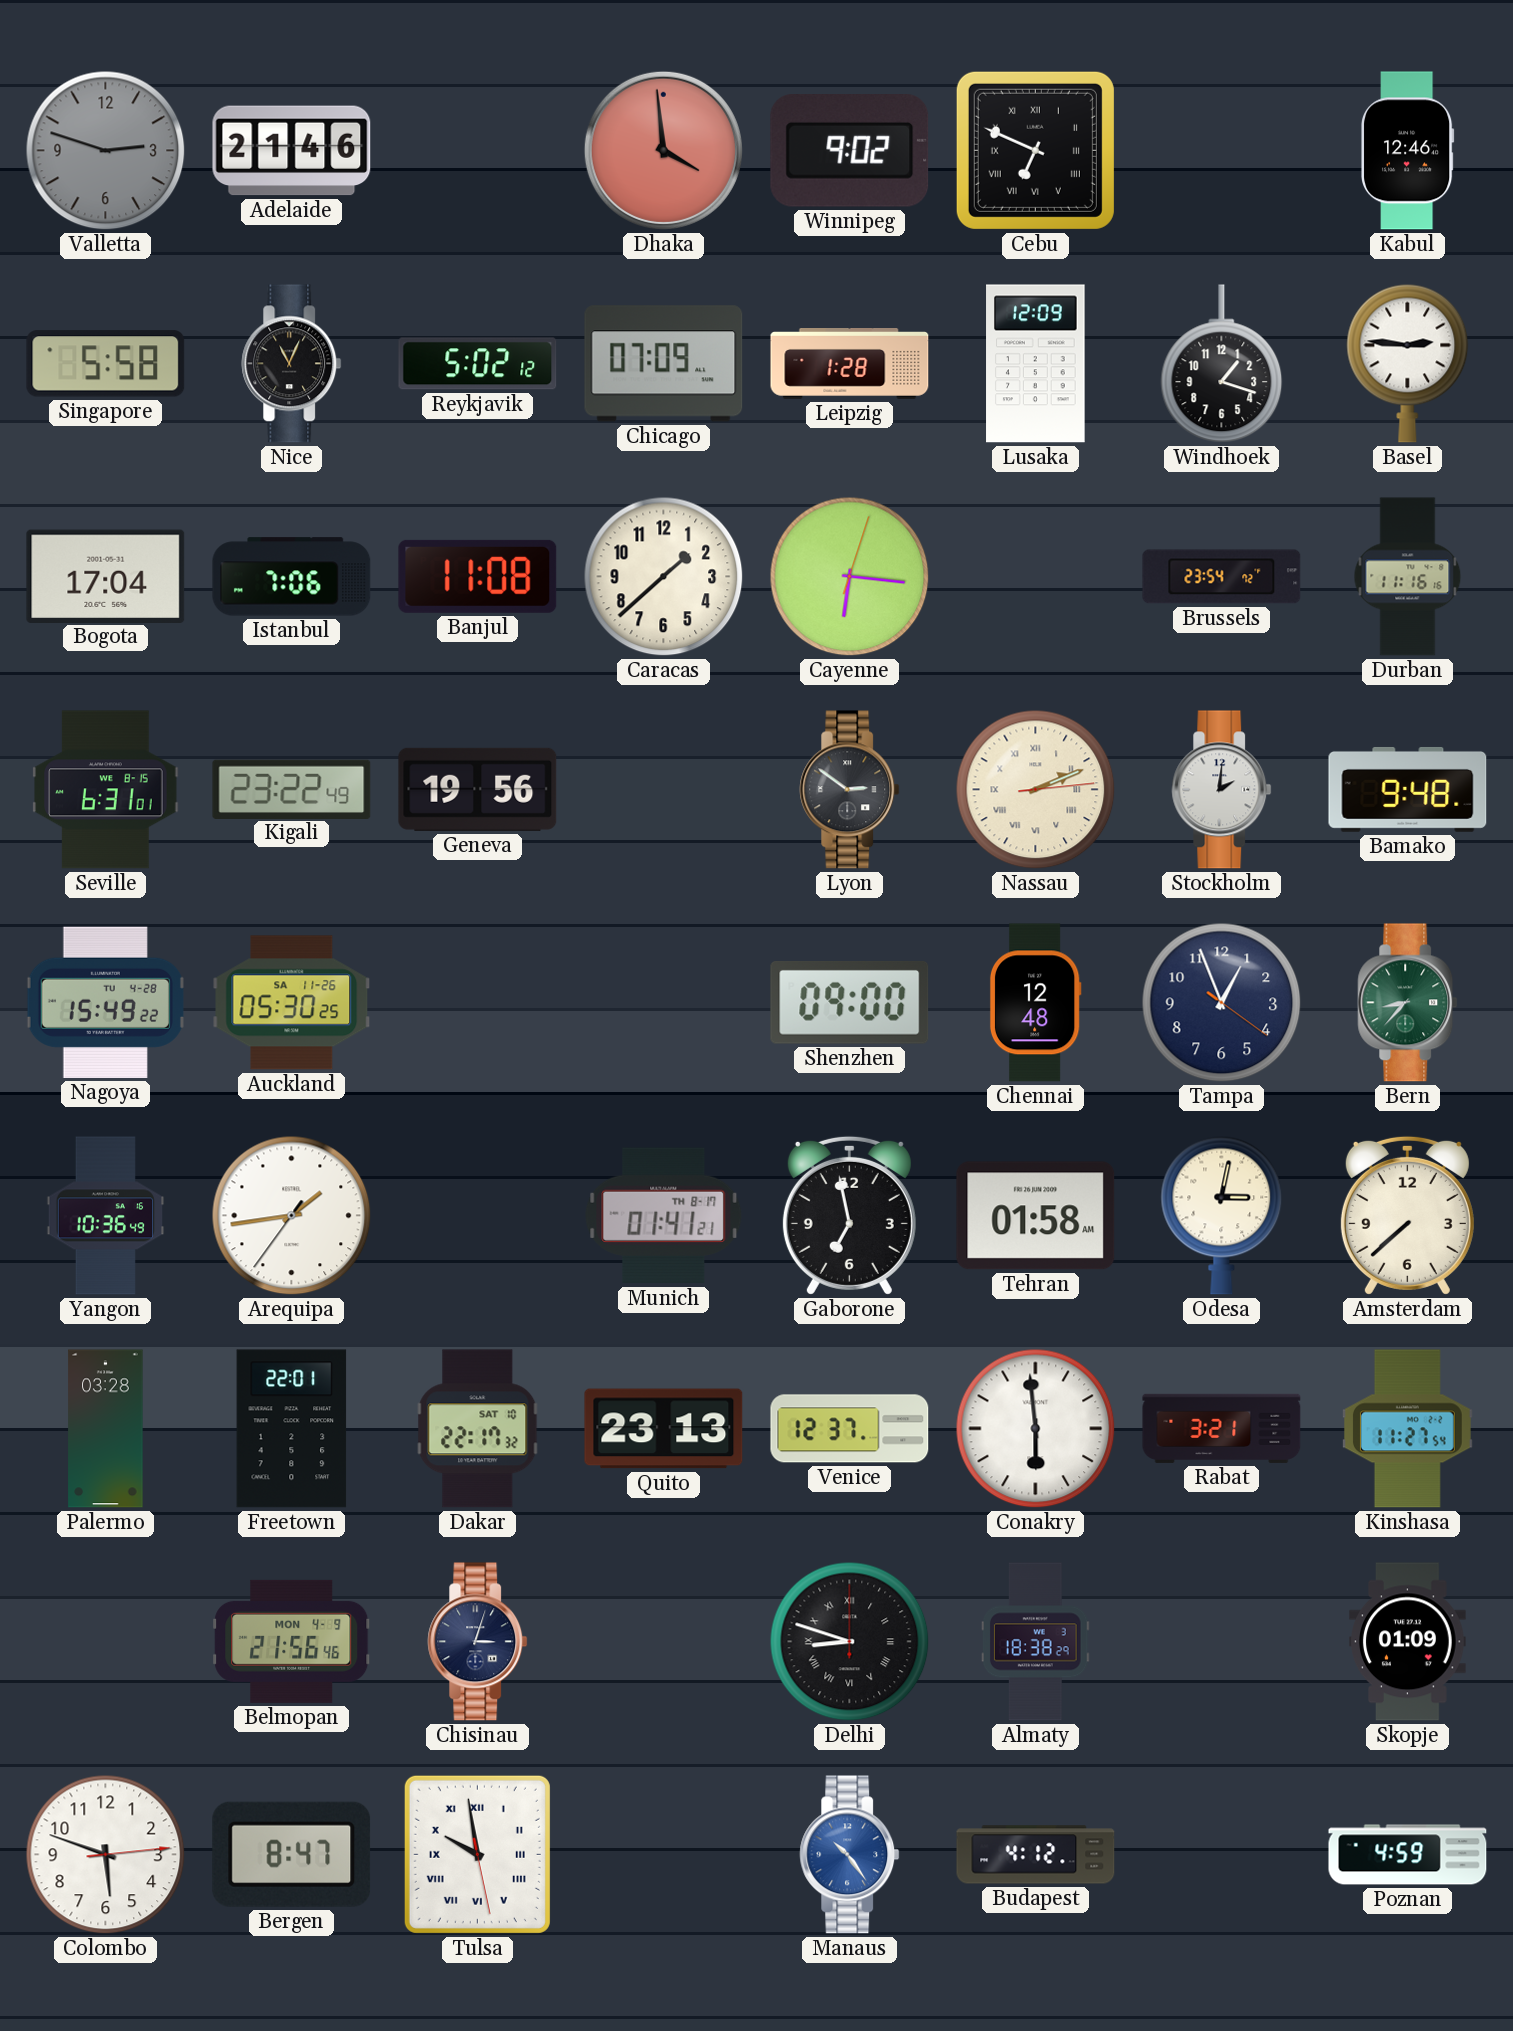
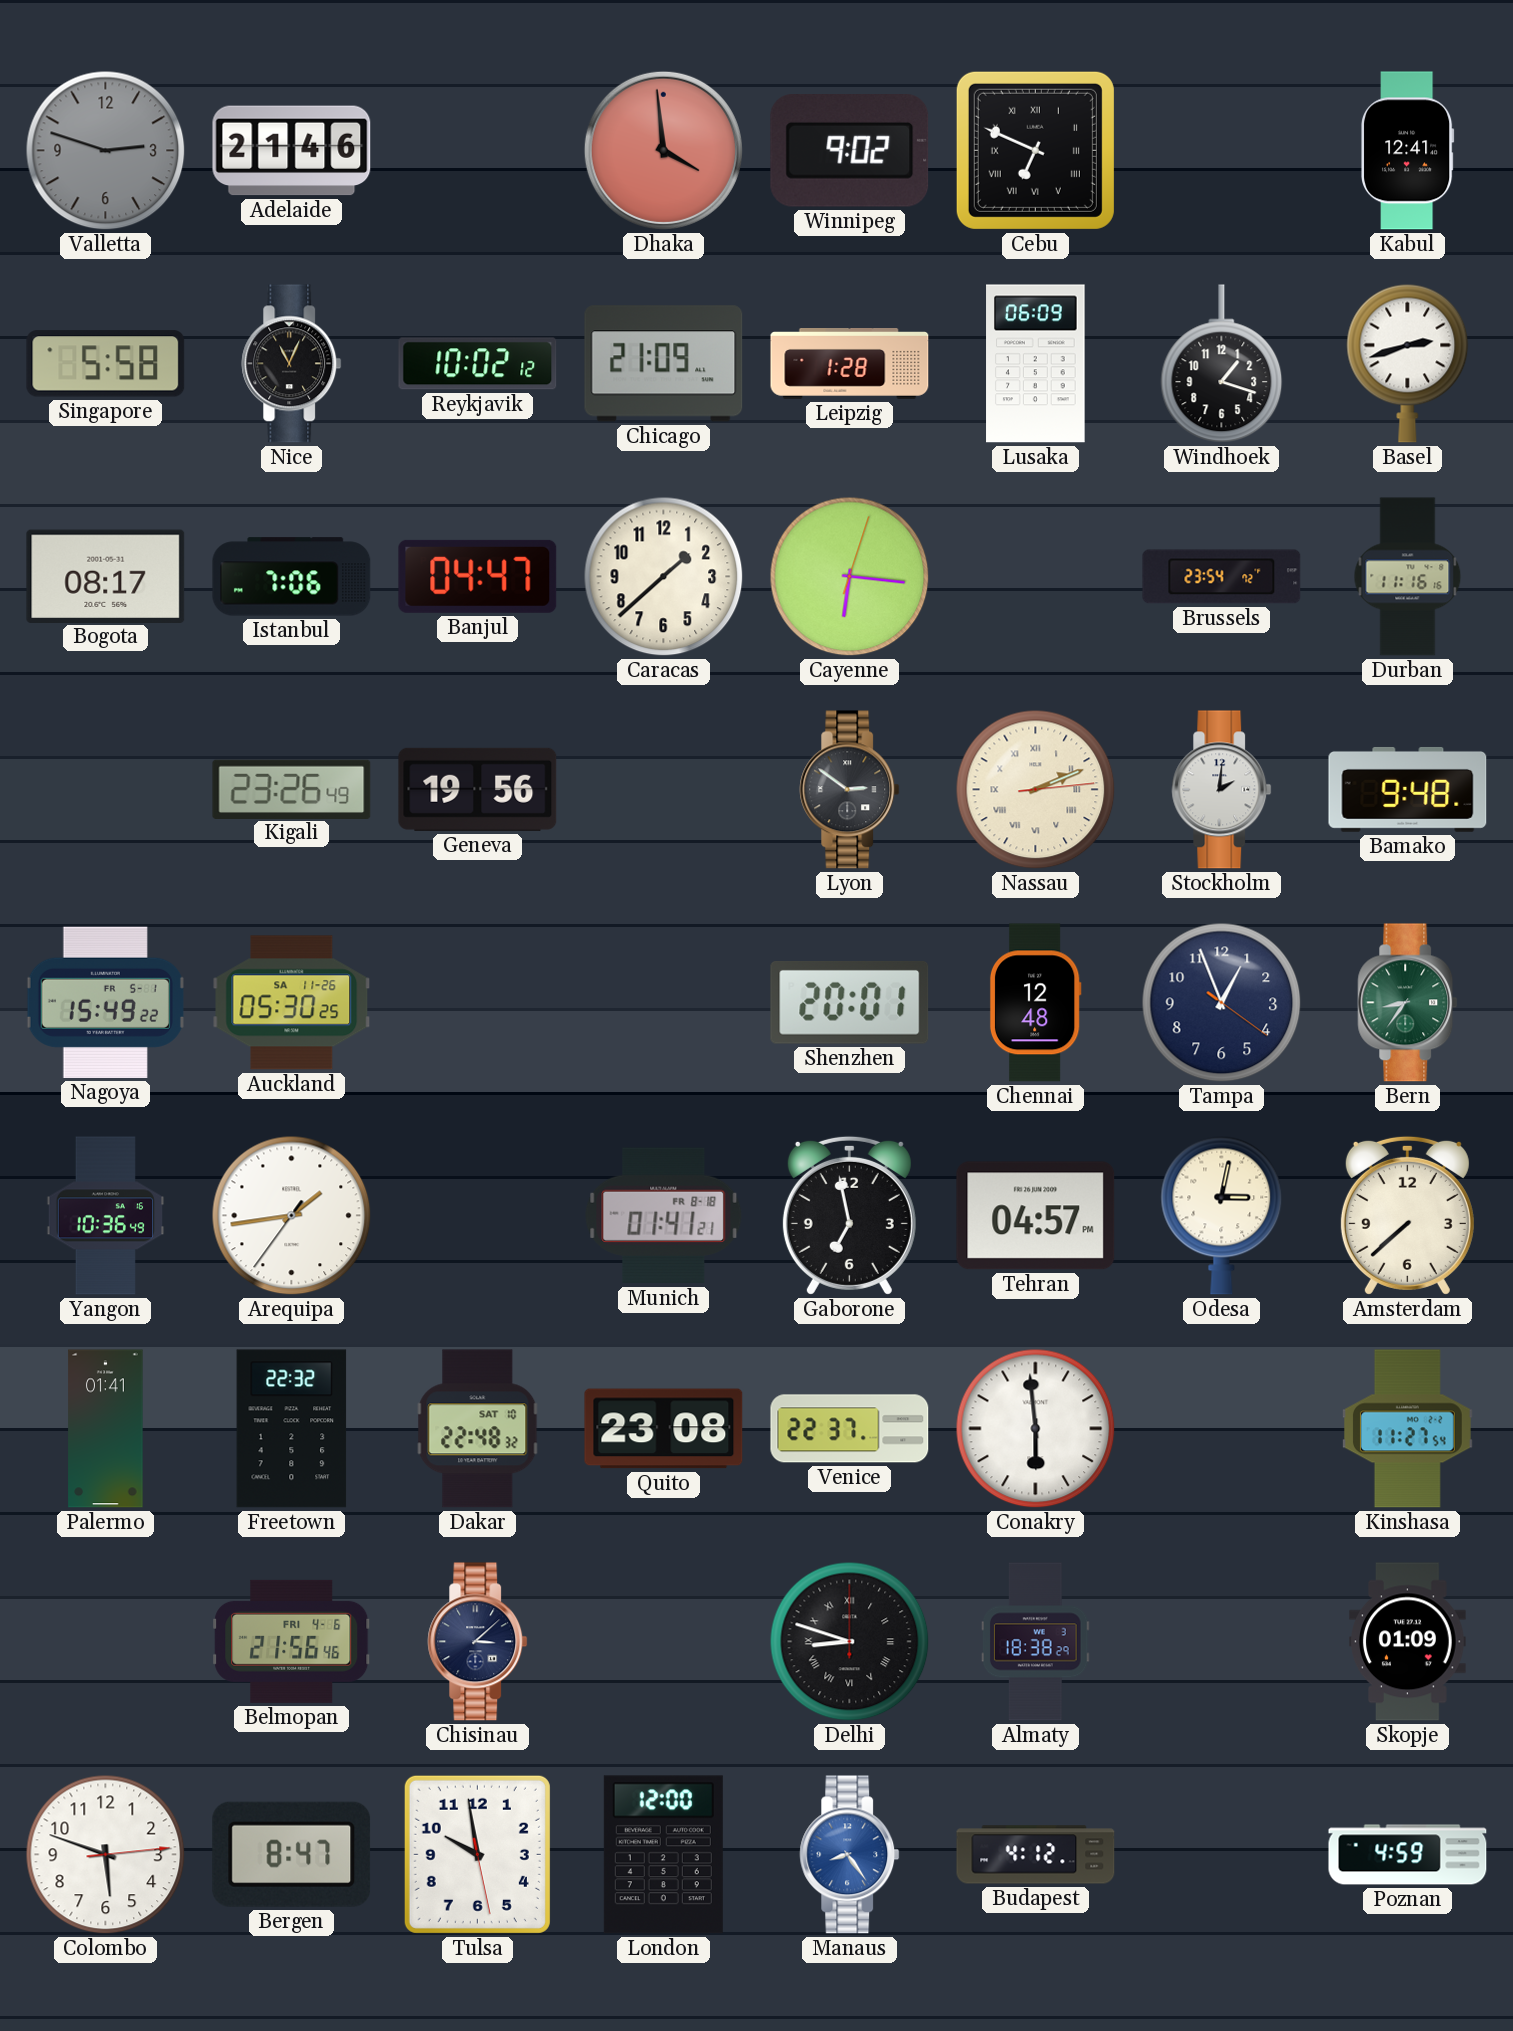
Kabul: 12:46 -> 12:41
Reykjavik: 5:02 -> 10:02
Chicago: 07:09 -> 21:09
Lusaka: 12:09 -> 06:09
Basel: 2:46 -> 2:42
Bogota: 17:04 -> 08:17
Banjul: 11:08 -> 04:47
Seville: 6:31 -> none
Kigali: 23:22 -> 23:26
Nagoya date: TU 4-28 -> FR 5-1
Shenzhen: 09:00 -> 20:01
Bern: 8:37 -> 8:36
Munich date: TH 8-17 -> FR 8-18
Tehran: 01:58 -> 04:57
Palermo: 03:28 -> 01:41
Freetown: 22:01 -> 22:32
Dakar: 22:17 -> 22:48
Quito: 23:13 -> 23:08
Venice: 12:37 -> 22:37
Rabat: 3:21 -> none
Belmopan date: MON 4-9 -> FRI 4-6
Chisinau: 3:03 -> 3:08
Tulsa numerals: Roman -> Arabic
London: none -> 12:00
Manaus: 10:24 -> 8:24
